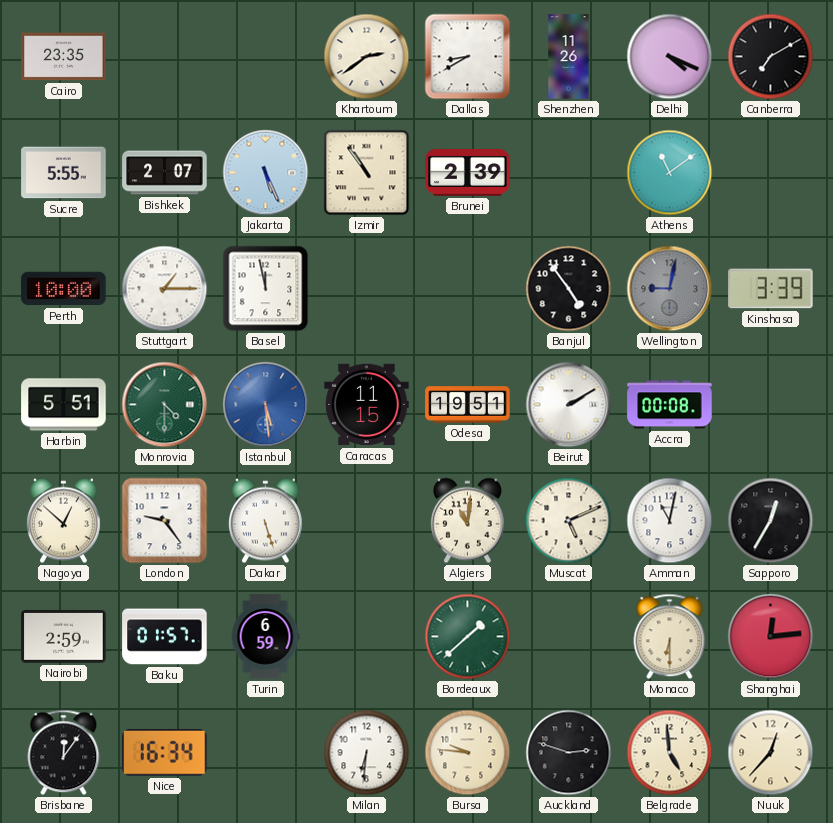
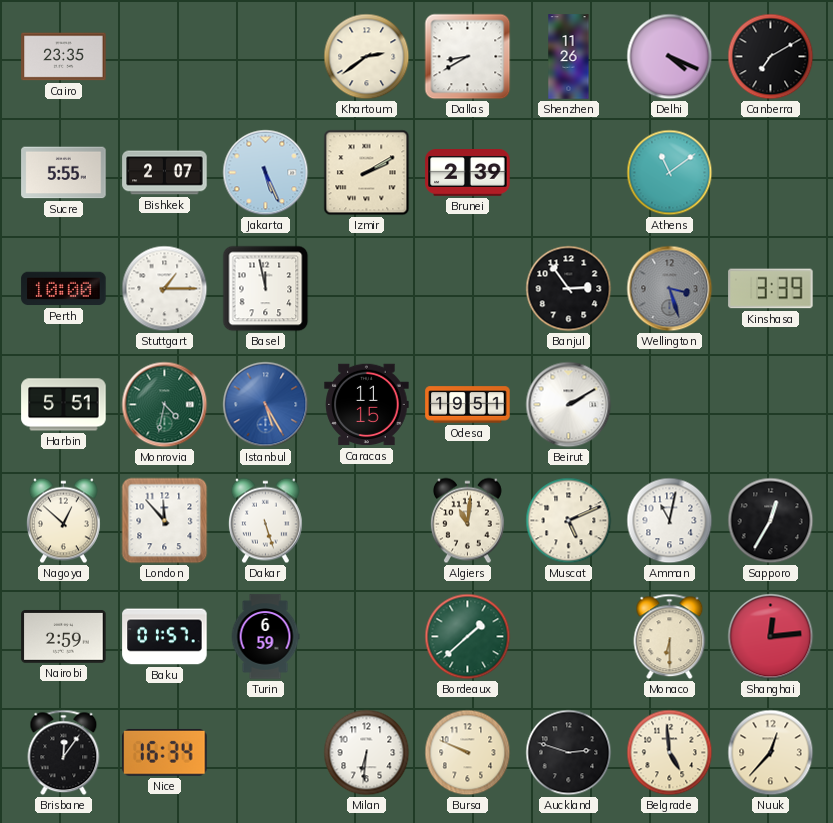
Izmir: 10:54 -> 2:10
Banjul: 4:54 -> 2:54
Wellington: 9:02 -> 3:27
Monrovia: 4:30 -> 4:32
Istanbul: 5:29 -> 5:25
Accra: 00:08 -> none
London: 9:24 -> 11:53
Bursa: 9:46 -> 9:49
